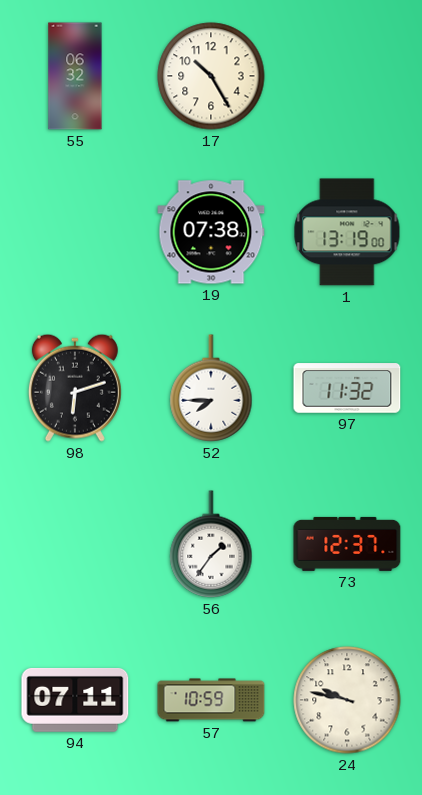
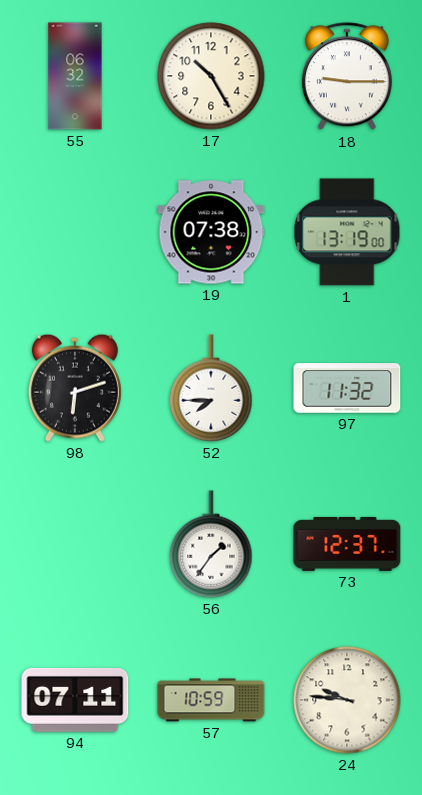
18: none -> 9:15
24: 9:47 -> 9:46
